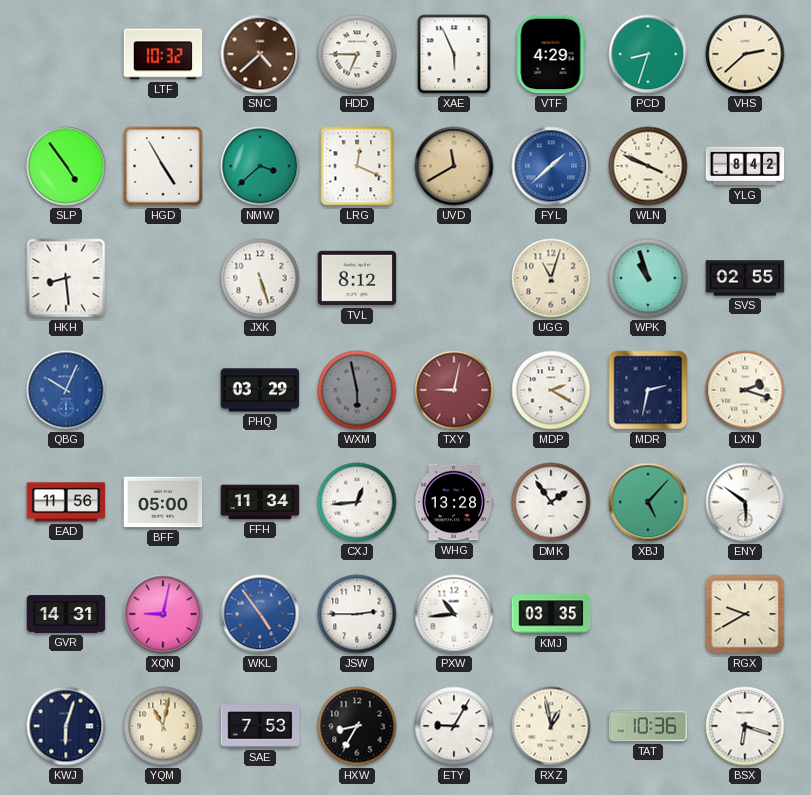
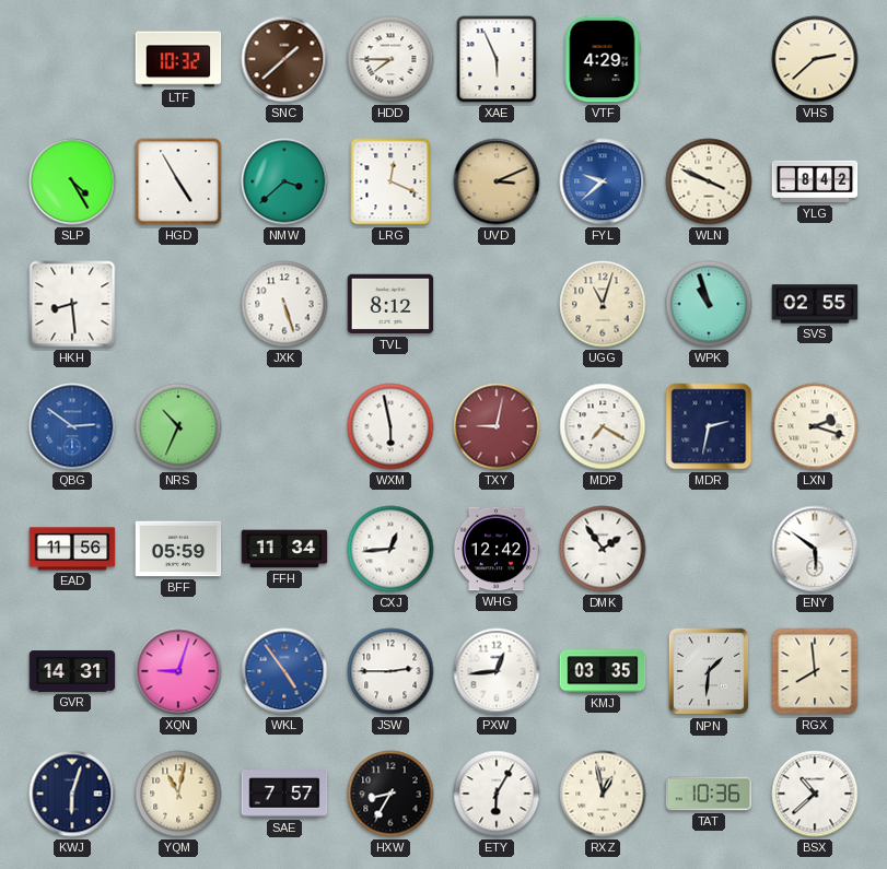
SNC: 4:38 -> 1:38
HDD: 6:45 -> 7:45
PCD: 8:33 -> none
SLP: 4:54 -> 4:25
UVD: 11:40 -> 3:11
FYL: 1:38 -> 9:38
QBG: 10:04 -> 2:51
NRS: none -> 10:34
PHQ: 03:29 -> none
WXM dial: grey -> white
MDP: 2:20 -> 7:20
BFF: 05:00 -> 05:59
WHG: 13:28 -> 12:42
XBJ: 5:07 -> none
XQN: 9:02 -> 9:03
PXW: 10:44 -> 12:44
NPN: none -> 1:31
RGX: 9:40 -> 7:59
SAE: 7:53 -> 7:57
ETY: 9:05 -> 6:05
BSX: 6:18 -> 10:38
